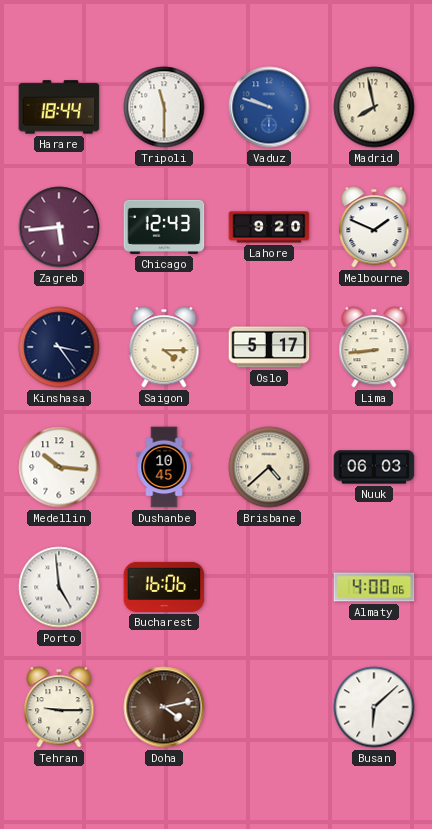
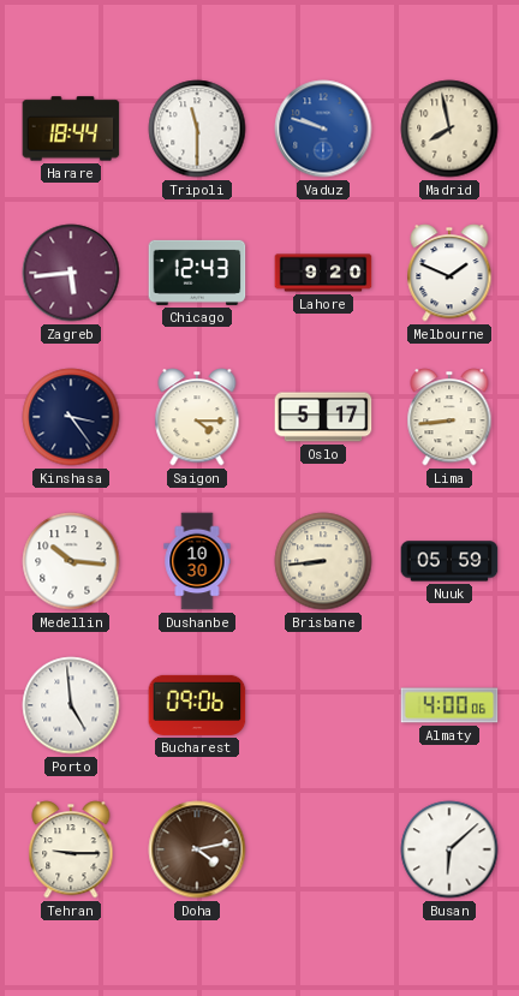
Dushanbe: 10:45 -> 10:30
Brisbane: 4:38 -> 8:44
Nuuk: 06:03 -> 05:59
Bucharest: 16:06 -> 09:06
